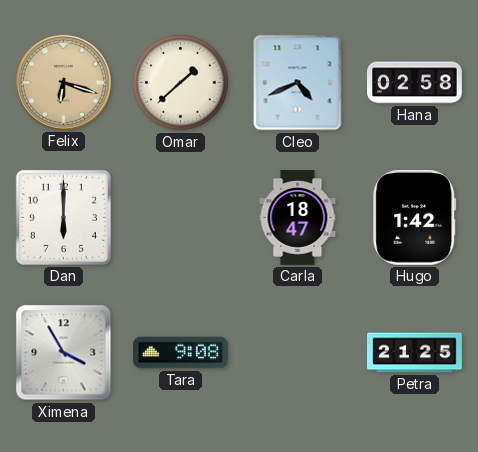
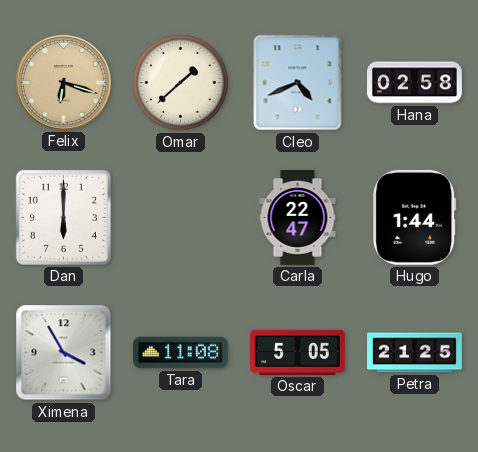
Carla: 18:47 -> 22:47
Hugo: 1:42 -> 1:44
Tara: 9:08 -> 11:08
Oscar: none -> 5:05
